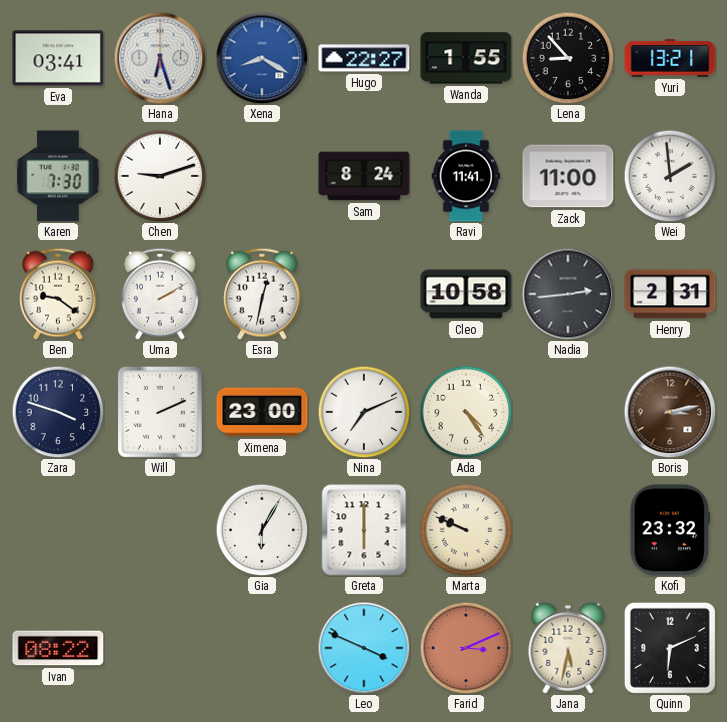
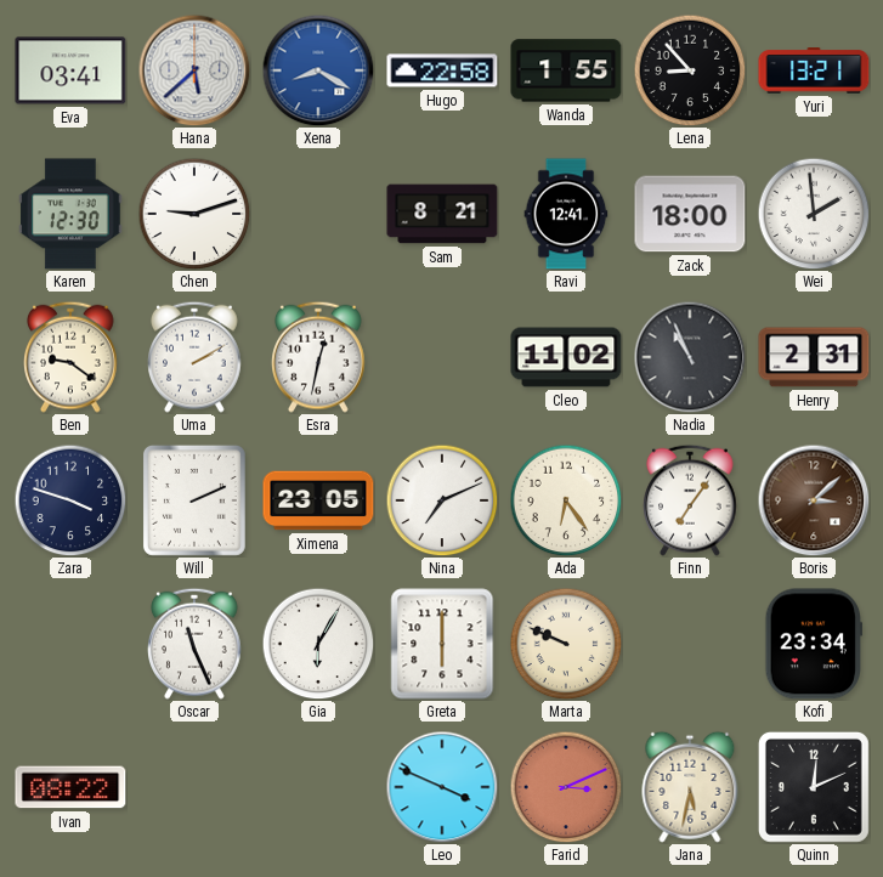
Hana: 6:27 -> 5:38
Hugo: 22:27 -> 22:58
Karen: 7:30 -> 12:30
Sam: 8:24 -> 8:21
Ravi: 11:41 -> 12:41
Zack: 11:00 -> 18:00
Cleo: 10:58 -> 11:02
Nadia: 2:44 -> 10:56
Ximena: 23:00 -> 23:05
Ada: 4:24 -> 6:24
Finn: none -> 7:06
Boris: 3:13 -> 3:08
Oscar: none -> 11:26
Kofi: 23:32 -> 23:34
Quinn: 6:11 -> 12:11
